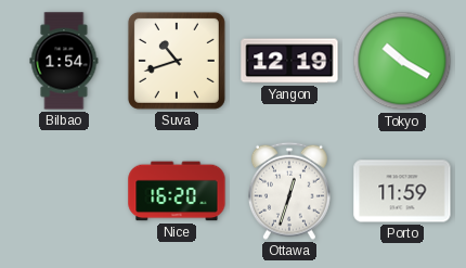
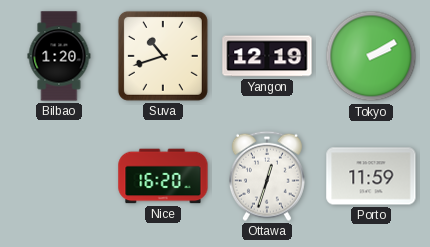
Bilbao: 1:54 -> 1:20
Tokyo: 10:20 -> 2:10
